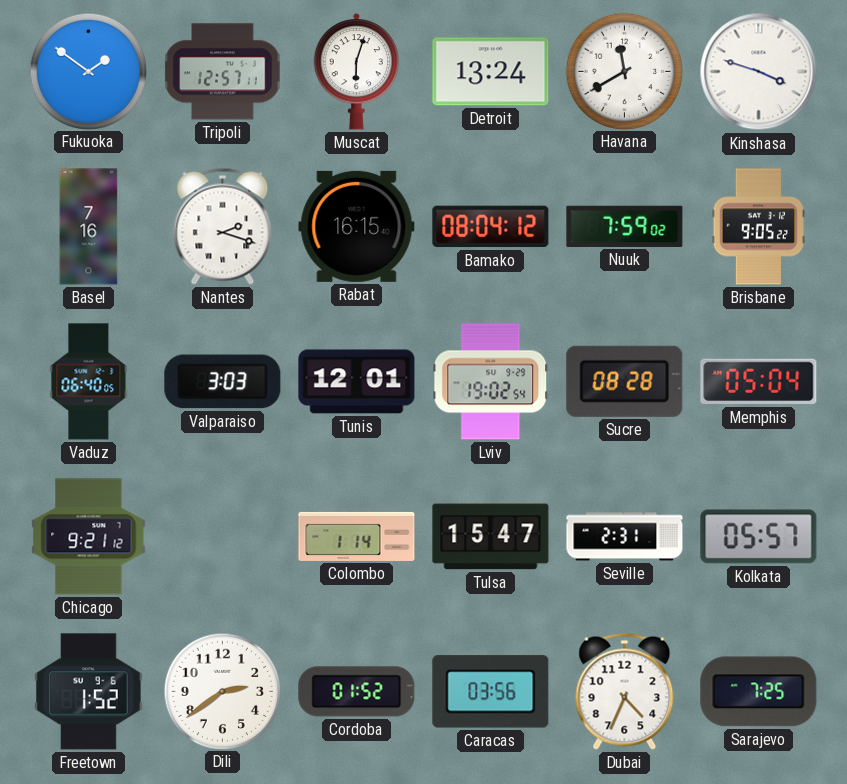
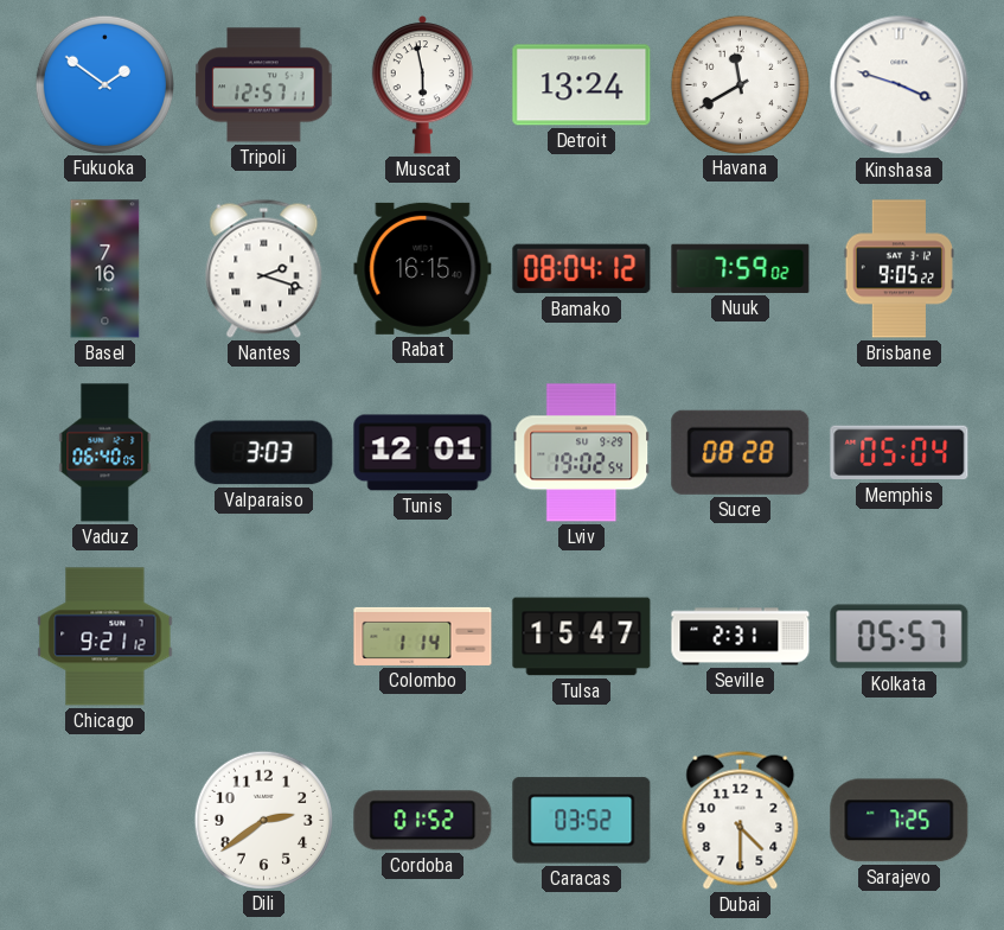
Muscat: 6:03 -> 5:58
Freetown: 1:52 -> none
Caracas: 03:56 -> 03:52
Dubai: 4:34 -> 4:30
